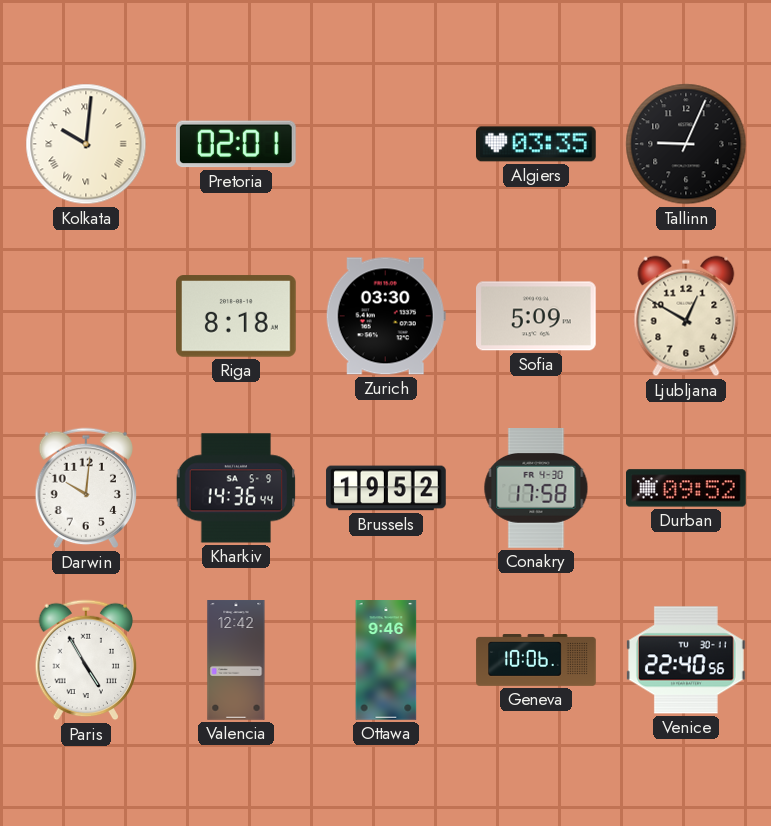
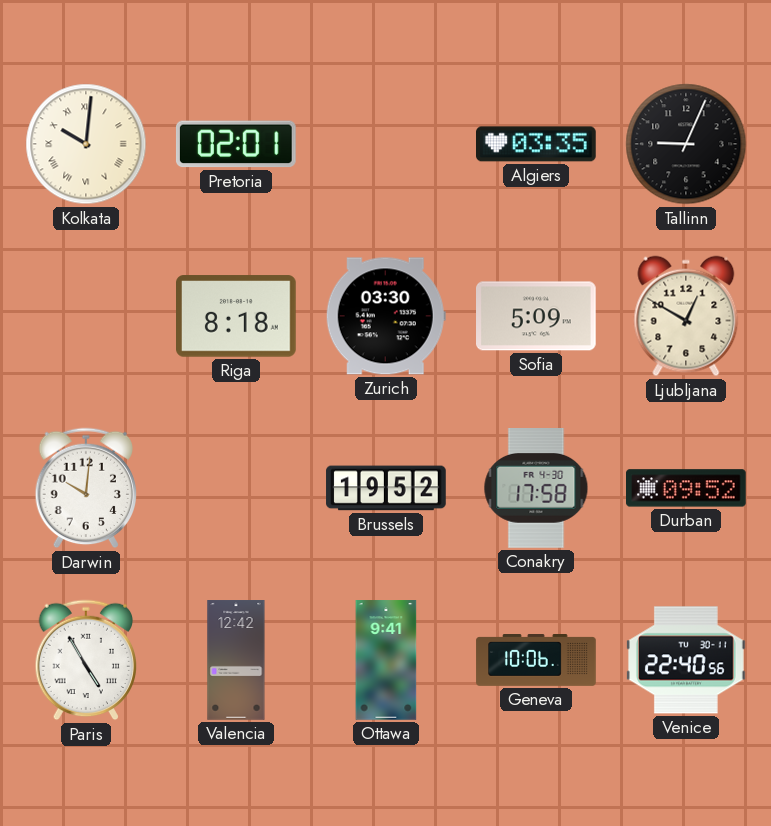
Kharkiv: 14:36 -> none
Ottawa: 9:46 -> 9:41
